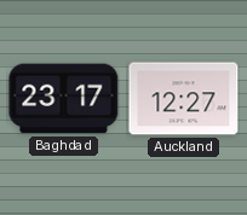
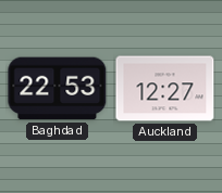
Baghdad: 23:17 -> 22:53
